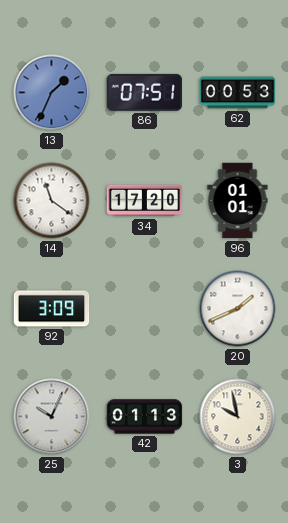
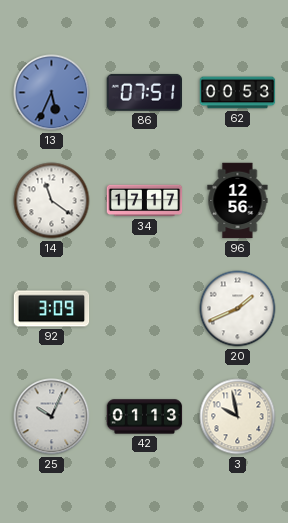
13: 1:34 -> 5:34
34: 17:20 -> 17:17
96: 01:01 -> 12:56
